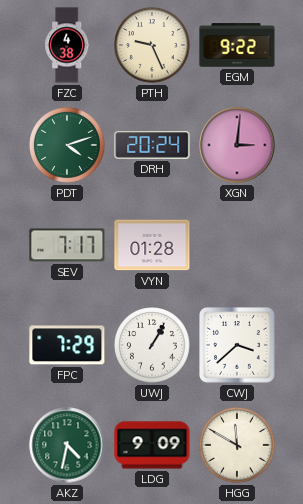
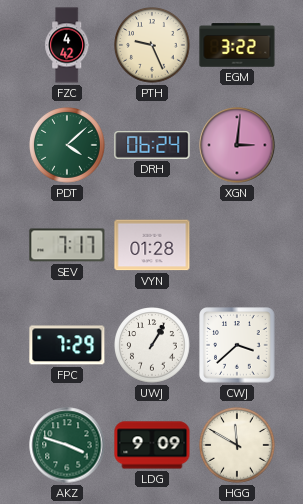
FZC: 4:38 -> 4:42
EGM: 9:22 -> 3:22
PDT: 4:12 -> 4:08
DRH: 20:24 -> 06:24
AKZ: 4:32 -> 3:48
